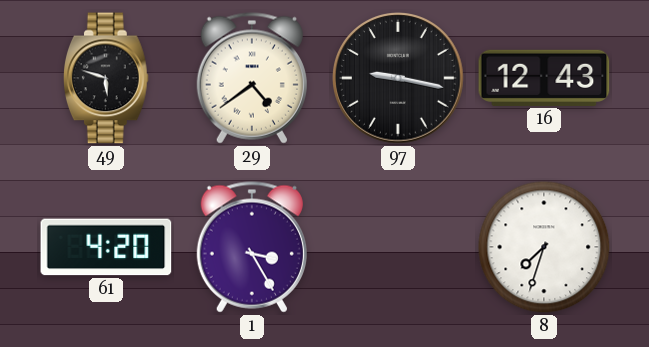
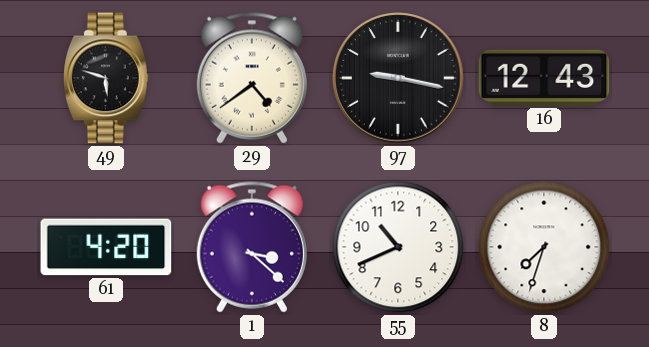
1: 3:25 -> 3:22
55: none -> 10:41
